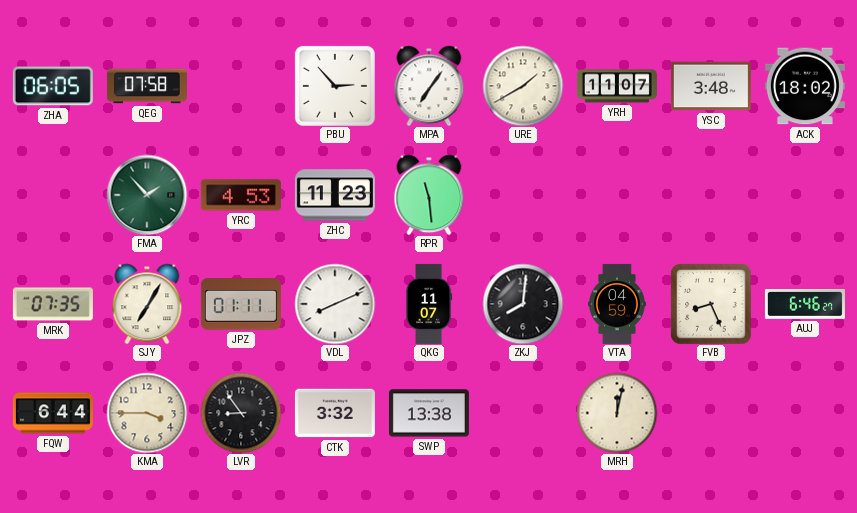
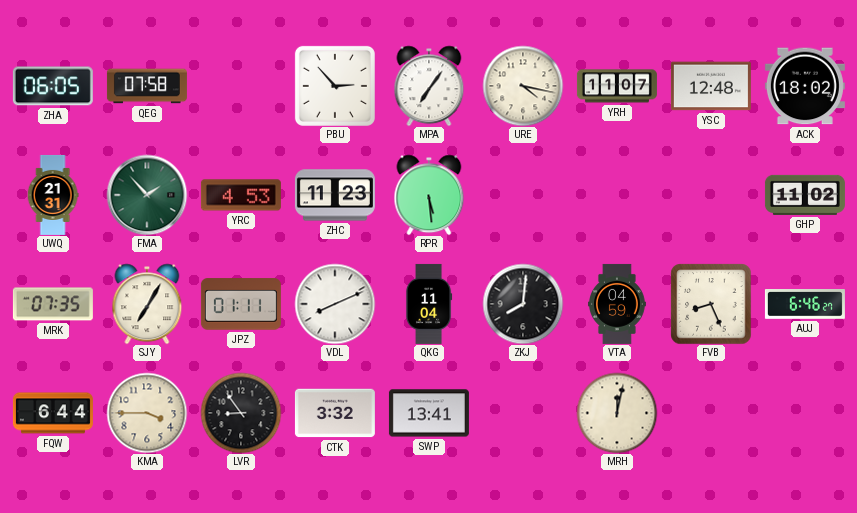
URE: 1:40 -> 4:17
YSC: 3:48 -> 12:48
UWQ: none -> 21:31
RPR: 11:29 -> 5:29
GHP: none -> 11:02
QKG: 11:07 -> 11:04
SWP: 13:38 -> 13:41
